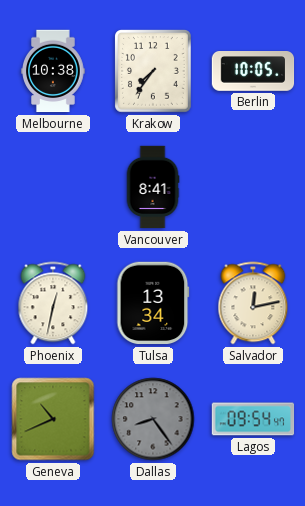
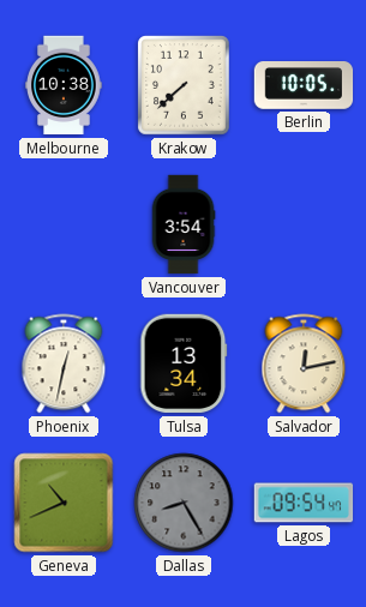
Krakow: 7:36 -> 7:38
Vancouver: 8:41 -> 3:54
Dallas: 8:24 -> 8:25
